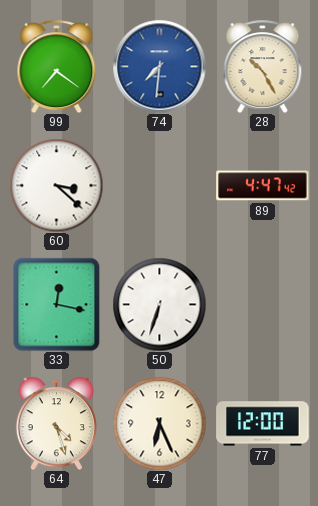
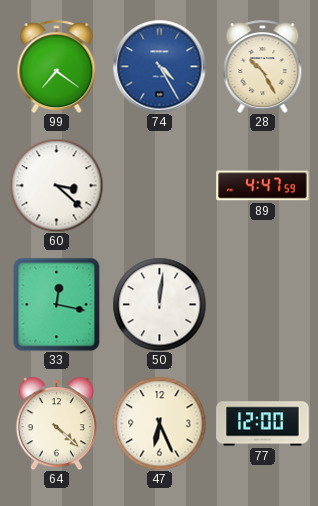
74: 7:31 -> 4:25
89: 4:47:42 -> 4:47:59
50: 6:33 -> 12:01
64: 4:27 -> 4:22
